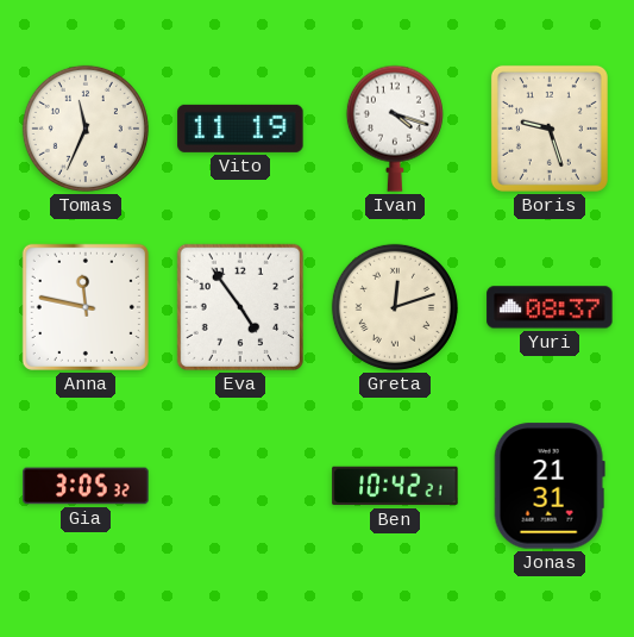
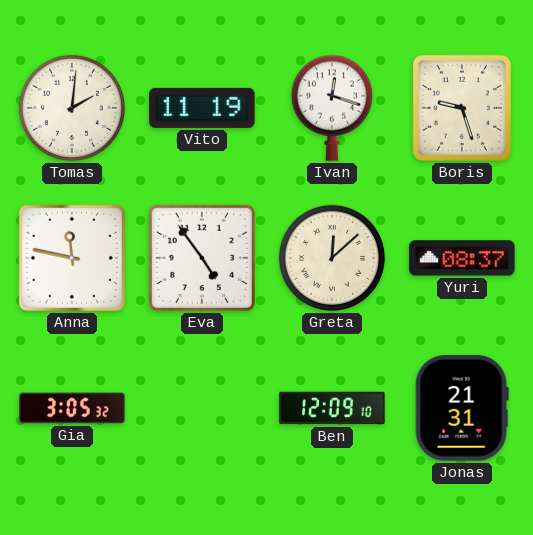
Tomas: 11:34 -> 2:01
Ivan: 4:18 -> 12:18
Greta: 12:12 -> 12:08
Ben: 10:42 -> 12:09
